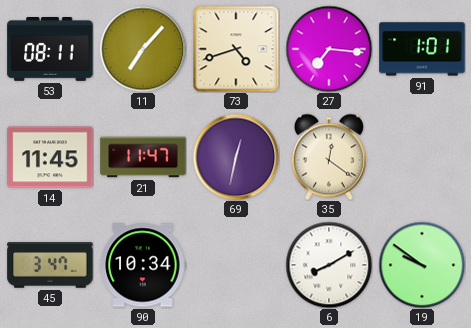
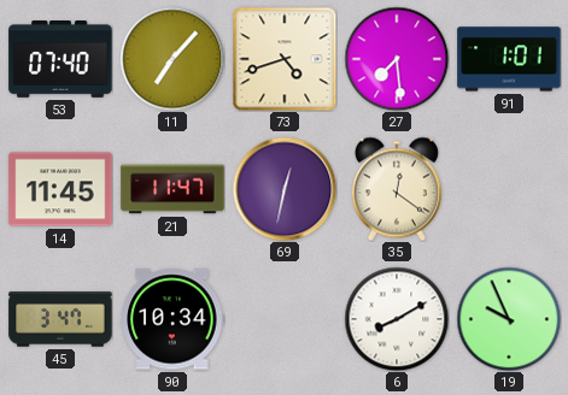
53: 08:11 -> 07:40
27: 7:16 -> 7:29
19: 9:51 -> 9:56
